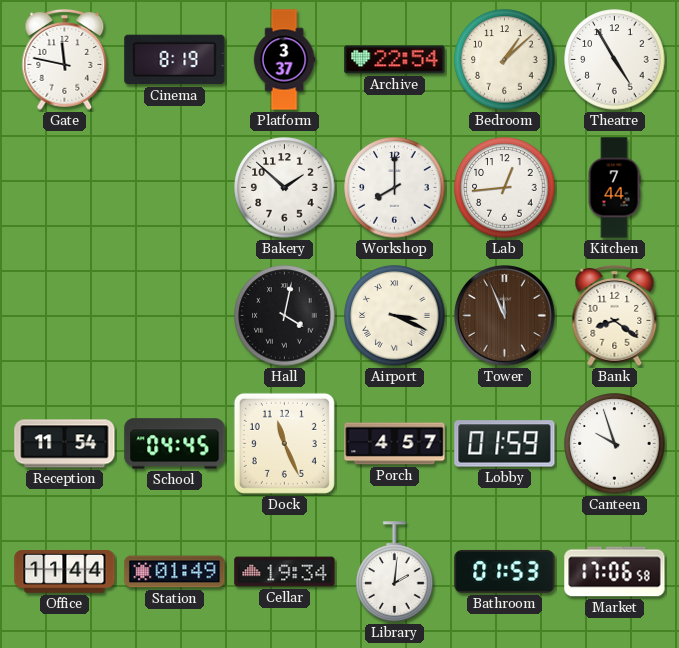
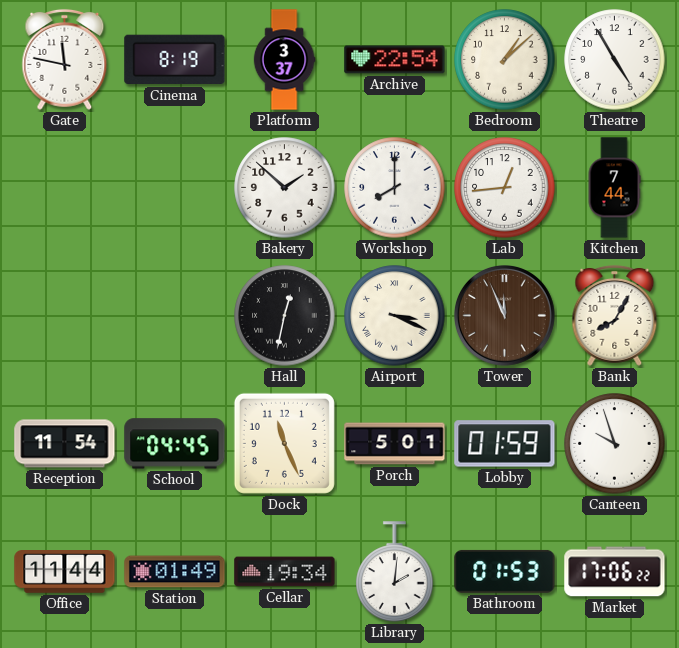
Hall: 4:02 -> 12:32
Bank: 8:21 -> 8:05
Porch: 4:57 -> 5:01
Market: 17:06:58 -> 17:06:22
